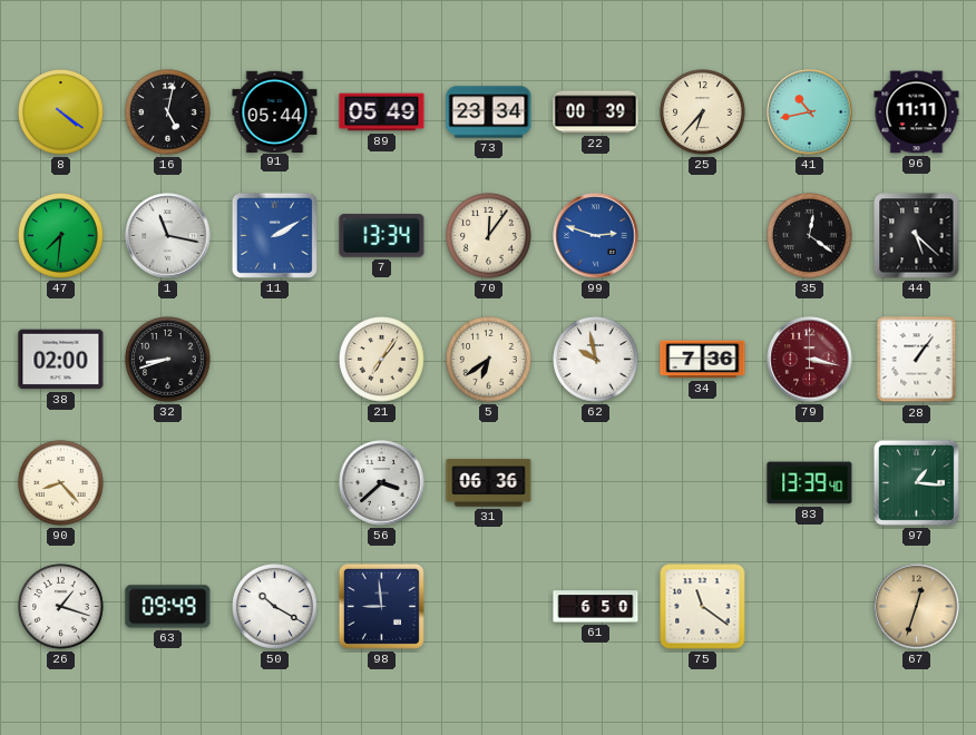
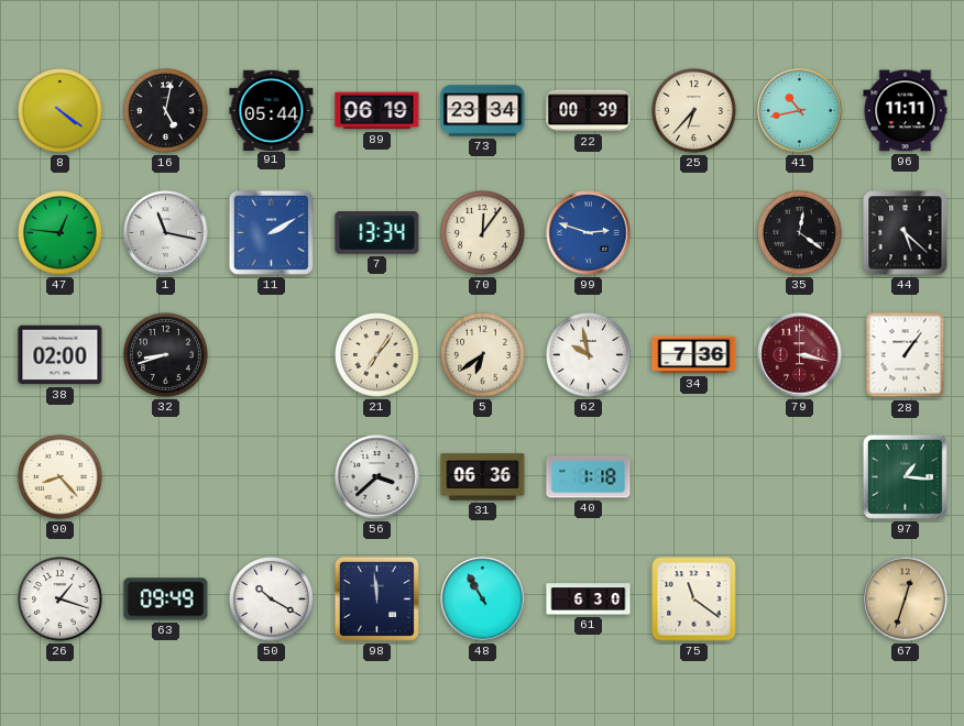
89: 05:49 -> 06:19
47: 7:31 -> 12:46
40: none -> 1:18
83: 13:39 -> none
98: 8:59 -> 11:59
48: none -> 10:55
61: 6:50 -> 6:30
